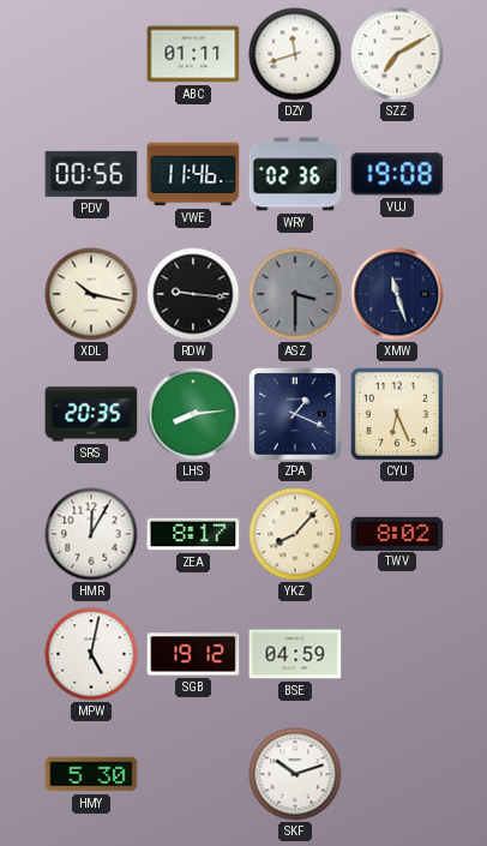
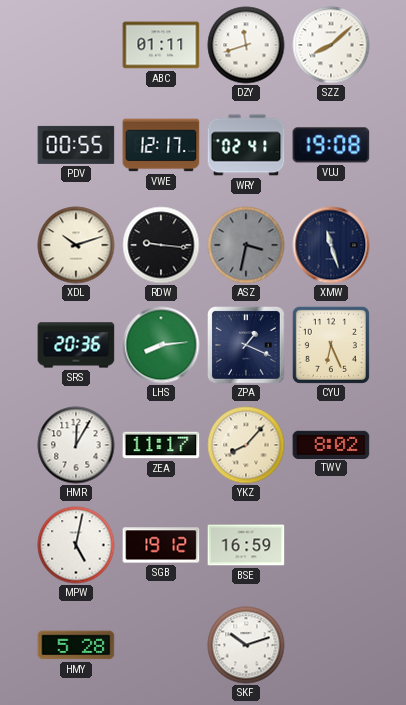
SZZ: 7:10 -> 8:08
PDV: 00:56 -> 00:55
VWE: 11:46 -> 12:17
WRY: 02:36 -> 02:41
XDL: 10:17 -> 10:12
ASZ: 3:30 -> 3:32
SRS: 20:35 -> 20:36
ZEA: 8:17 -> 11:17
BSE: 04:59 -> 16:59
HMY: 5:30 -> 5:28
